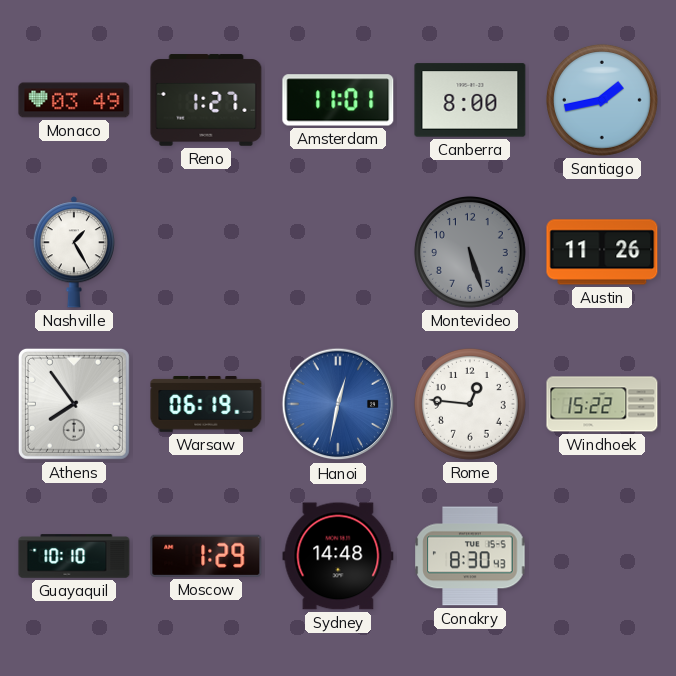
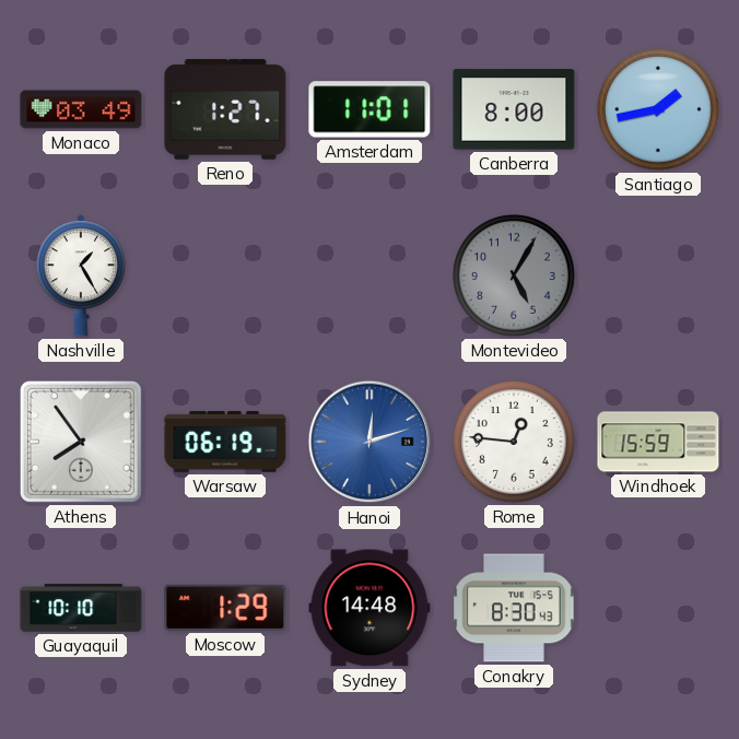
Montevideo: 5:27 -> 5:05
Austin: 11:26 -> none
Hanoi: 12:32 -> 12:12
Windhoek: 15:22 -> 15:59
